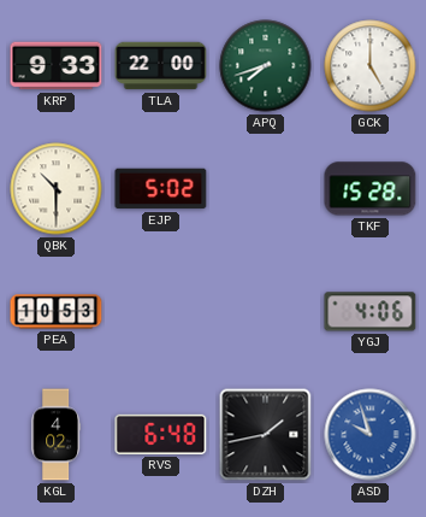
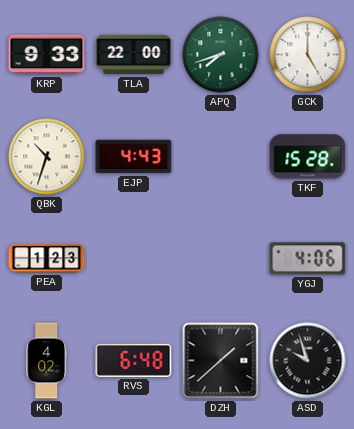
QBK: 10:30 -> 10:33
EJP: 5:02 -> 4:43
PEA: 10:53 -> 1:23
DZH: 1:43 -> 1:38
ASD dial: blue -> black
